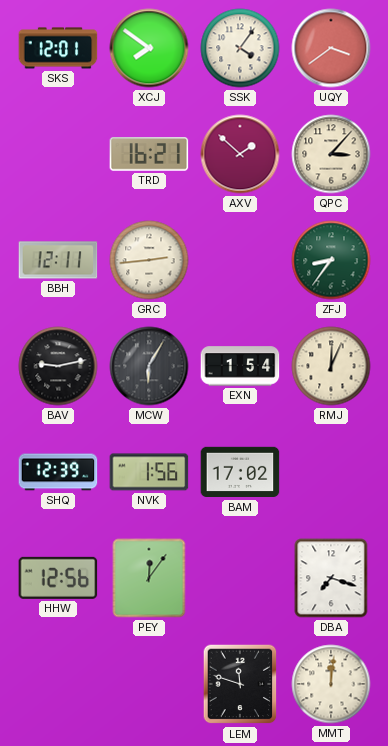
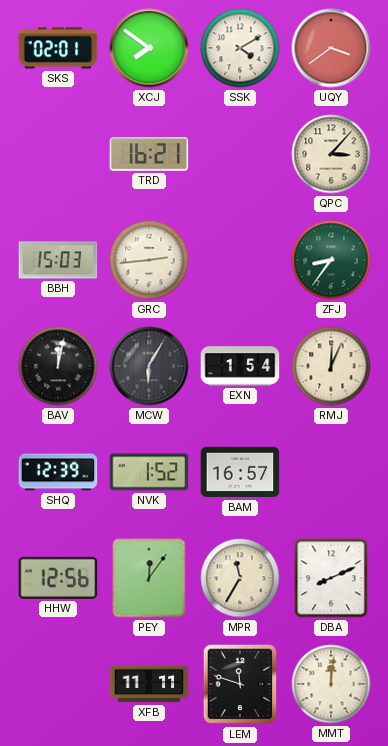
SKS: 12:01 -> 02:01
SSK: 4:06 -> 4:10
AXV: 1:52 -> none
BBH: 12:11 -> 15:03
BAV: 9:13 -> 12:02
NVK: 1:56 -> 1:52
BAM: 17:02 -> 16:57
MPR: none -> 11:35
DBA: 7:18 -> 8:11
XFB: none -> 11:11
